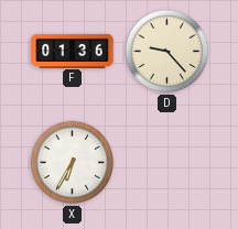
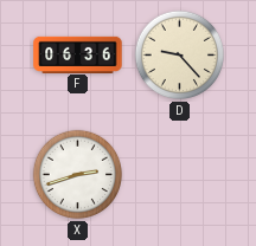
F: 01:36 -> 06:36
X: 6:35 -> 2:42
